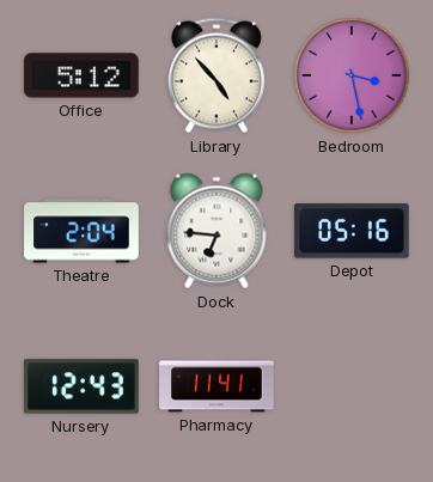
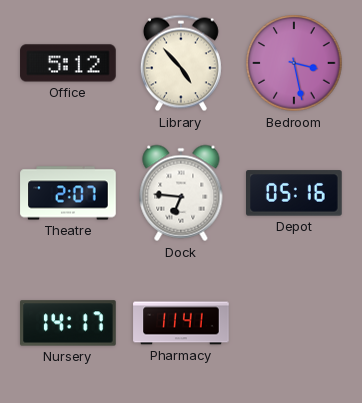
Theatre: 2:04 -> 2:07
Nursery: 12:43 -> 14:17
